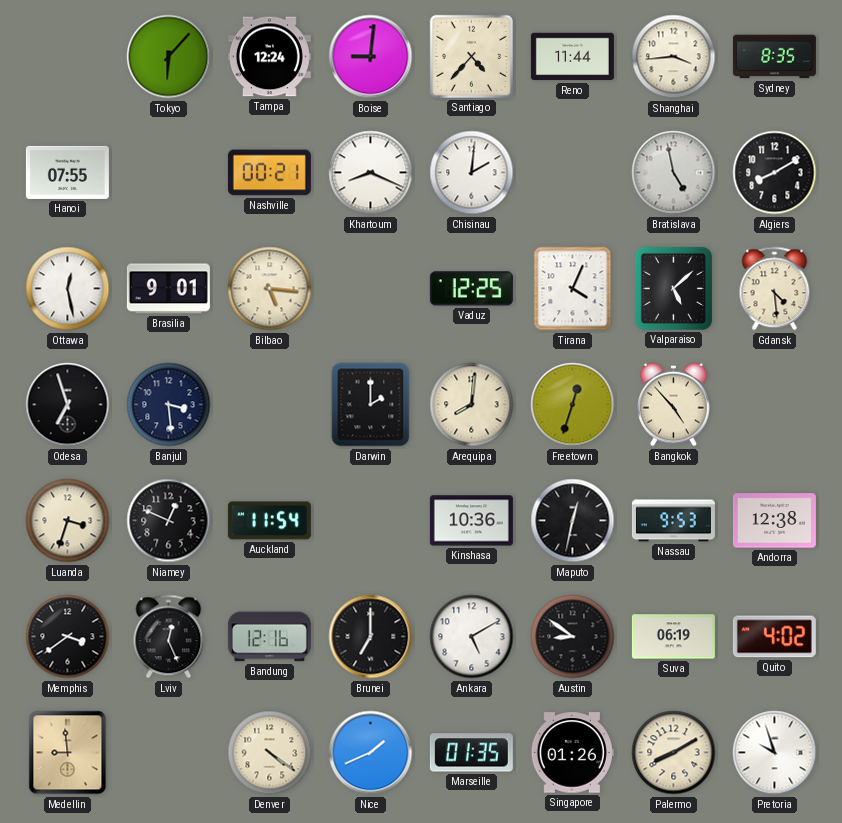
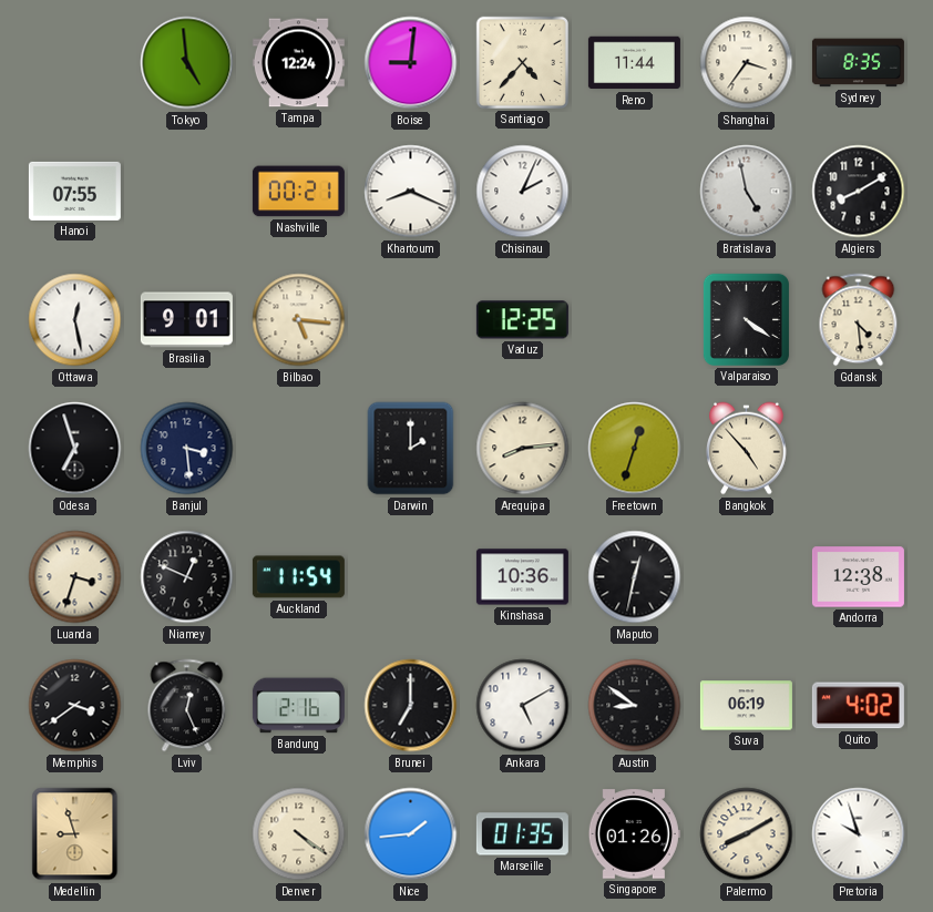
Tokyo: 6:07 -> 4:59
Shanghai: 3:44 -> 3:36
Chisinau: 2:01 -> 2:04
Tirana: 4:04 -> none
Valparaiso: 5:08 -> 4:21
Arequipa: 8:01 -> 8:14
Nassau: 9:53 -> none
Bandung: 12:16 -> 2:16
Medellin: 8:59 -> 8:57
Nice: 1:41 -> 1:44
